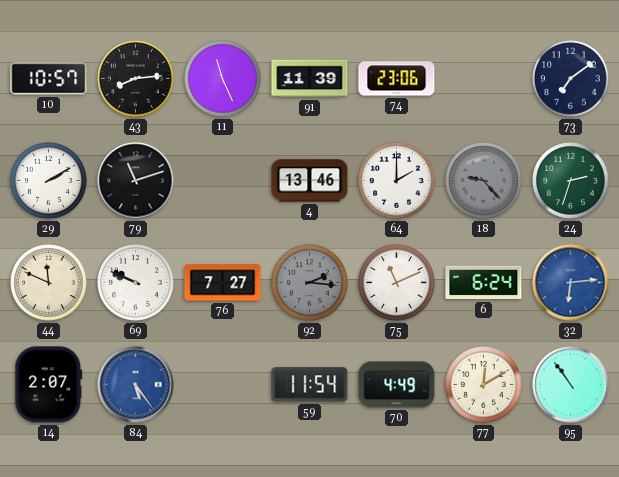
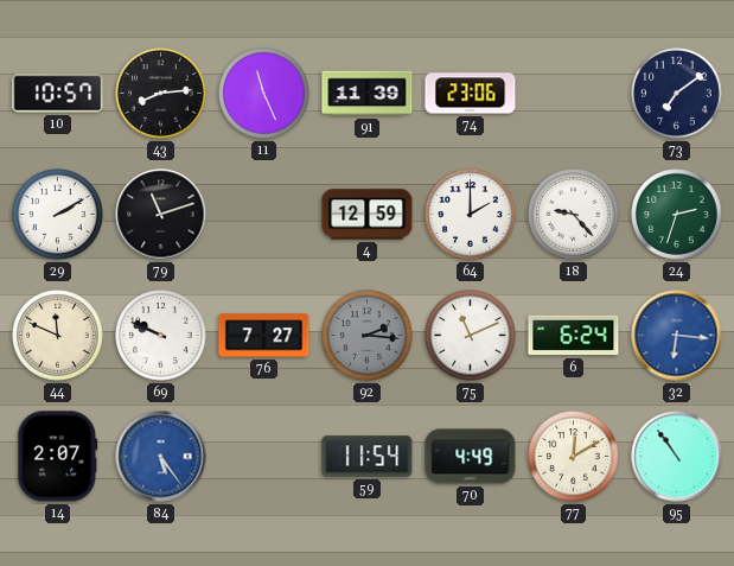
4: 13:46 -> 12:59
18 dial: grey -> white
32: 6:14 -> 6:16
